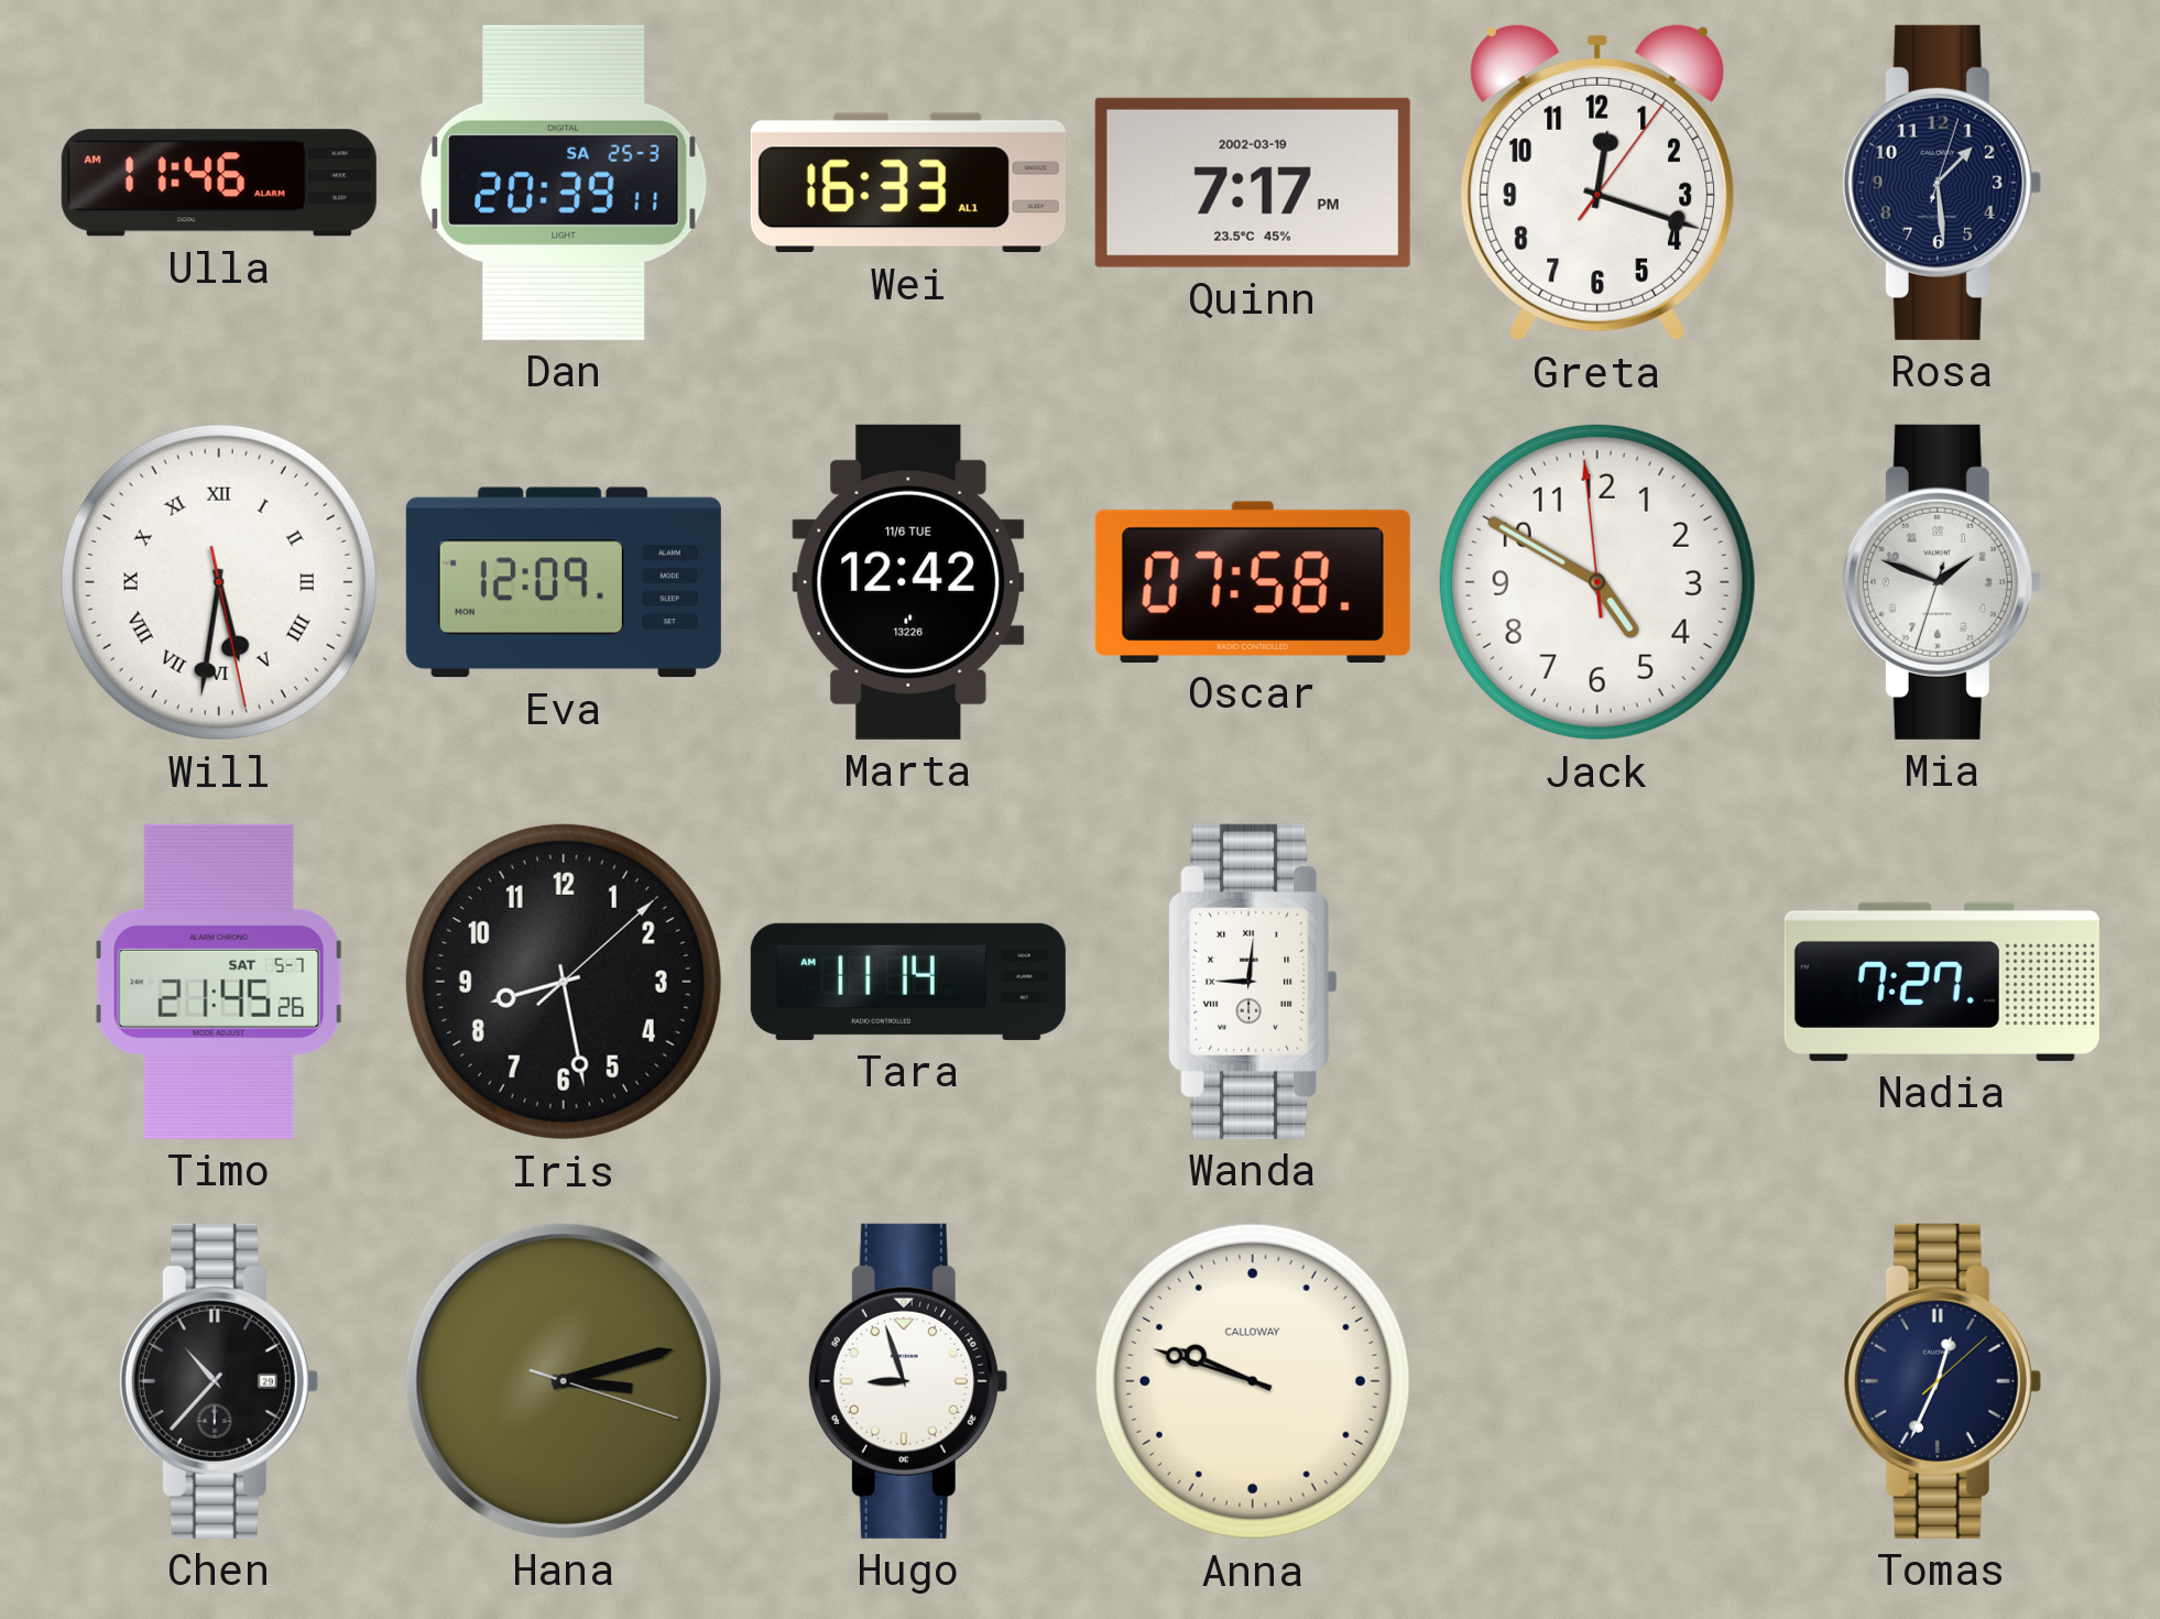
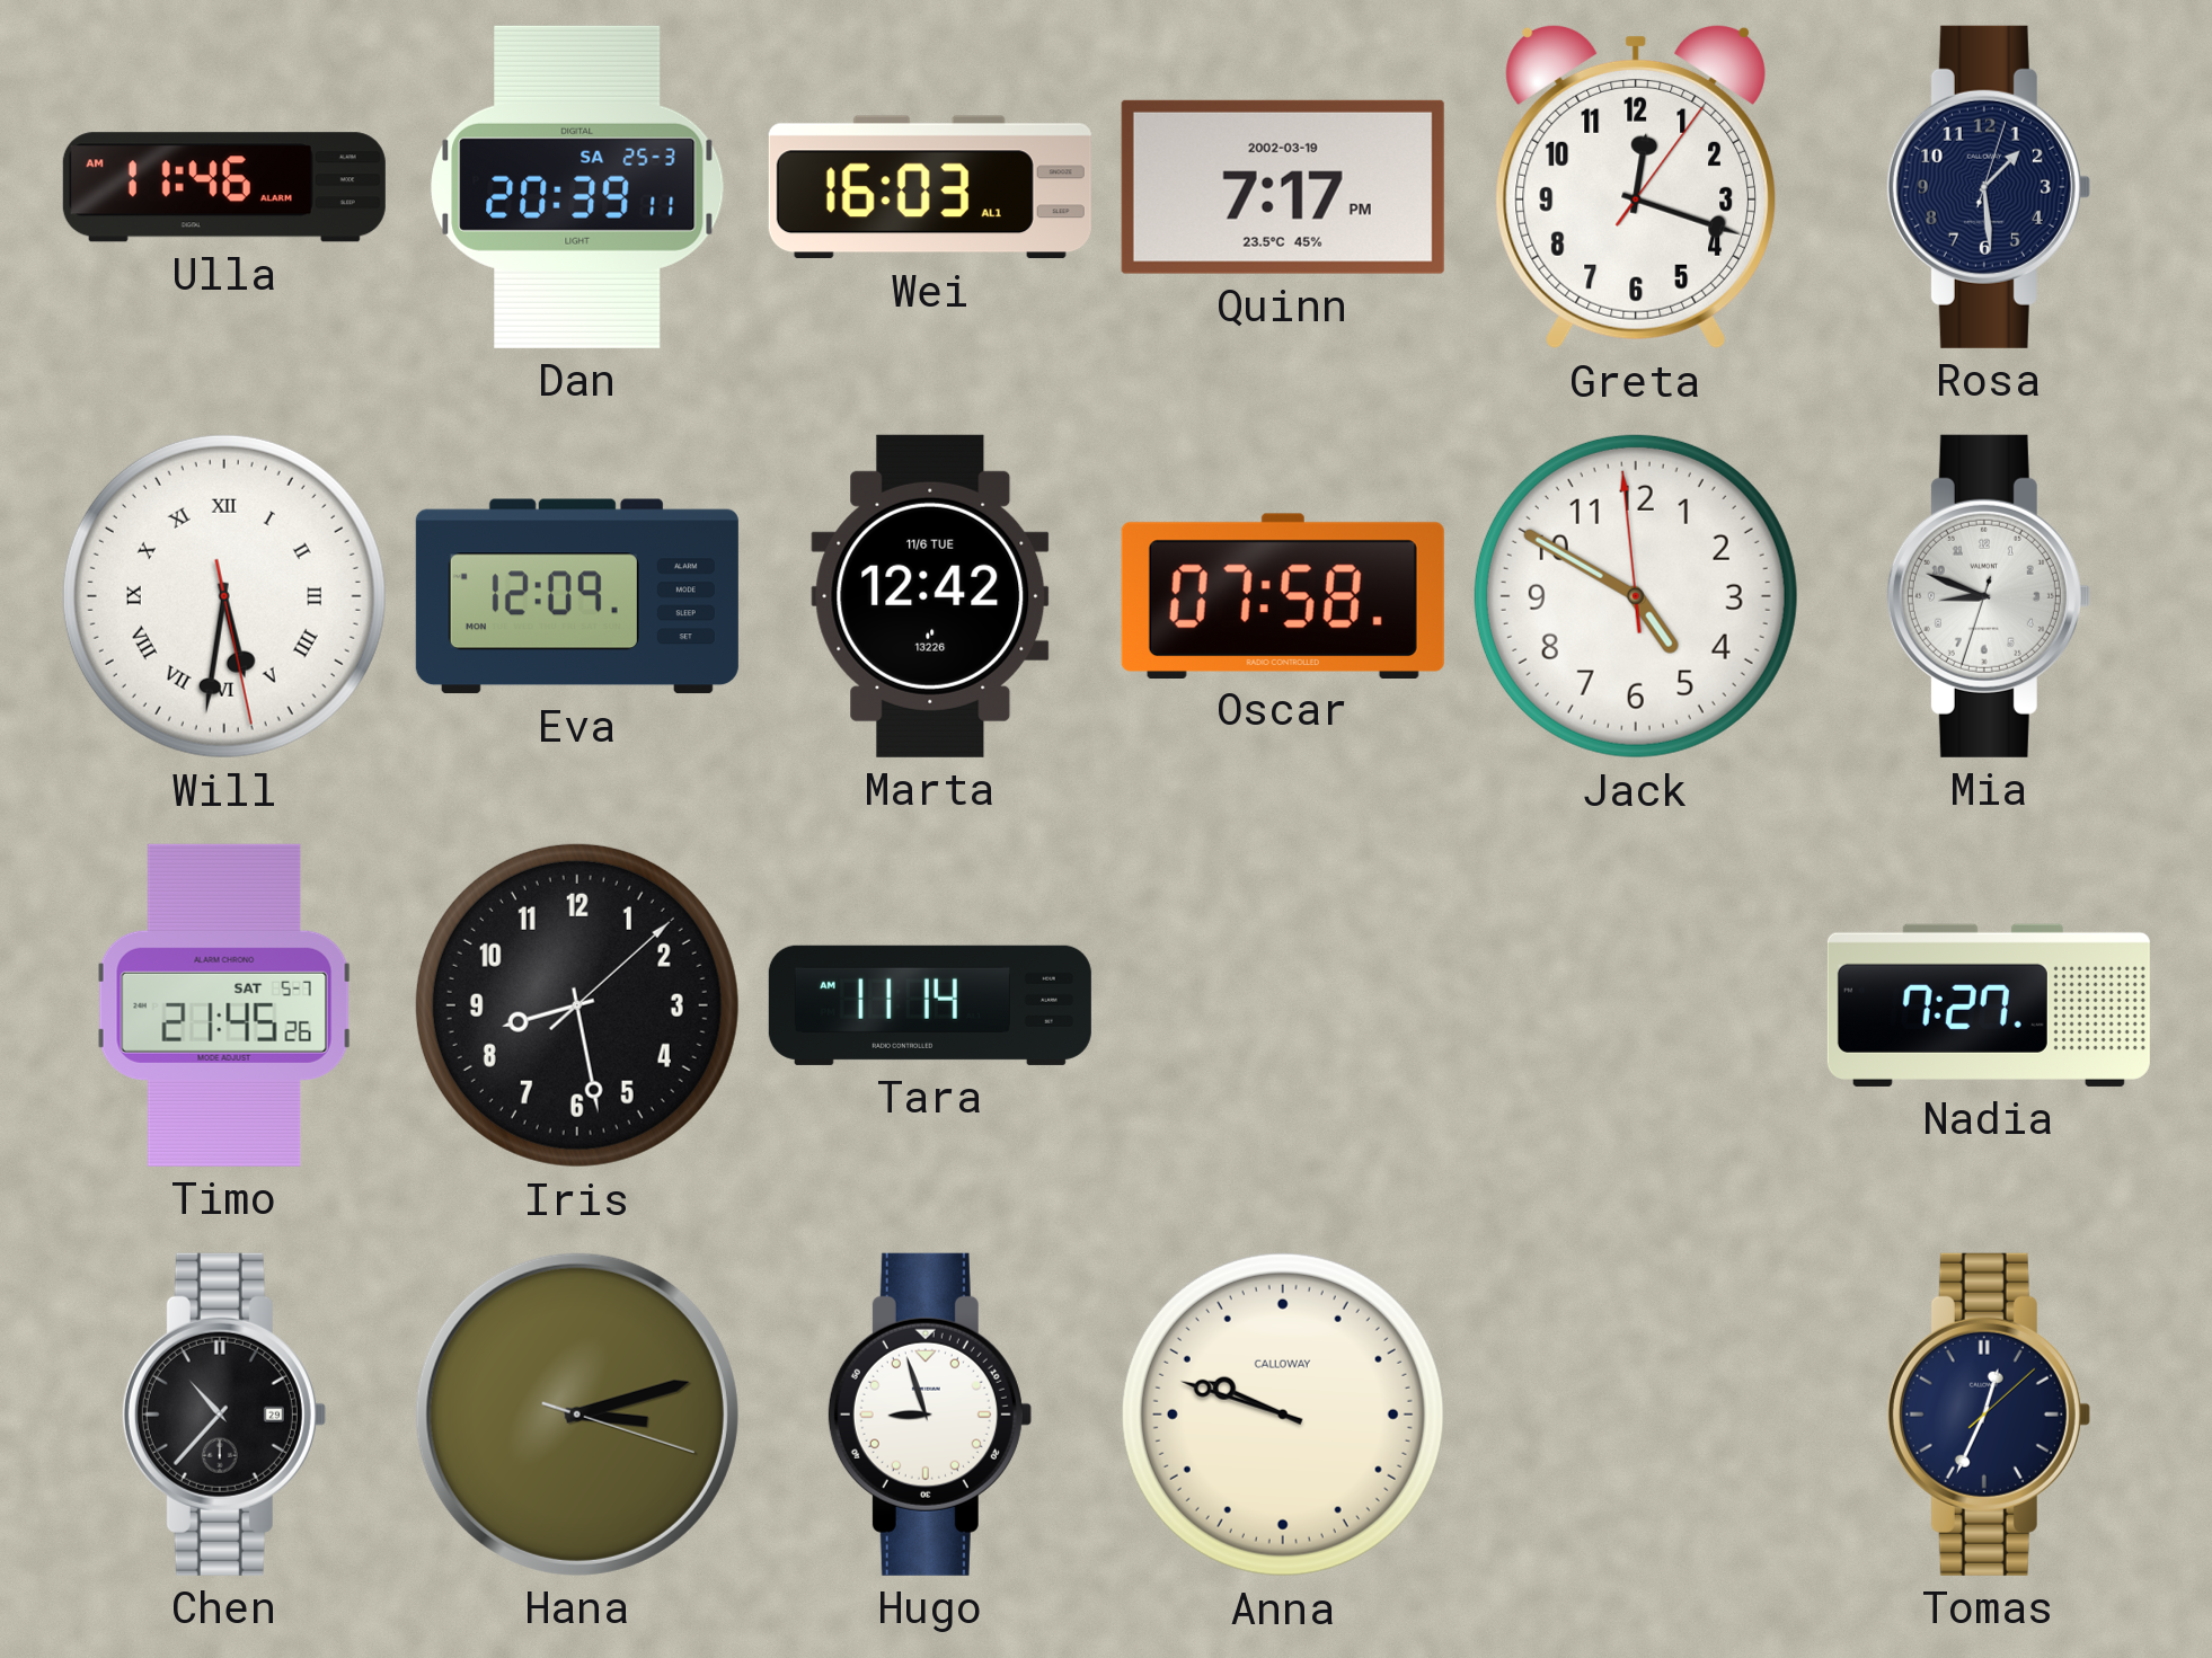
Wei: 16:33 -> 16:03
Mia: 1:48 -> 8:48
Wanda: 9:01 -> none
